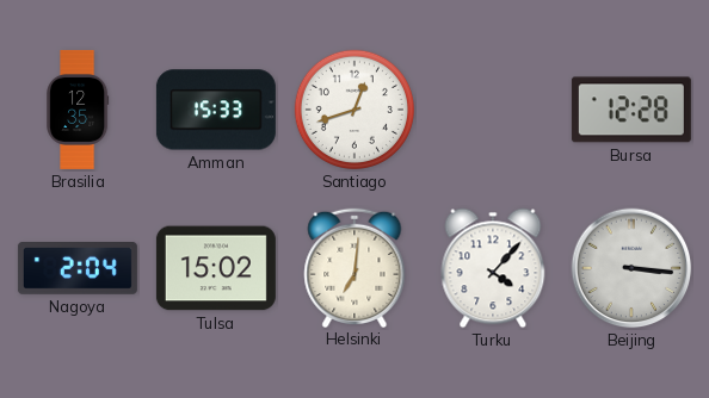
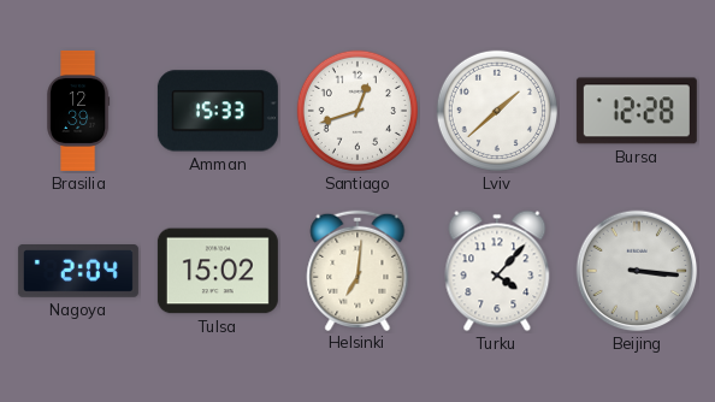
Brasilia: 12:35 -> 12:39
Lviv: none -> 1:38
